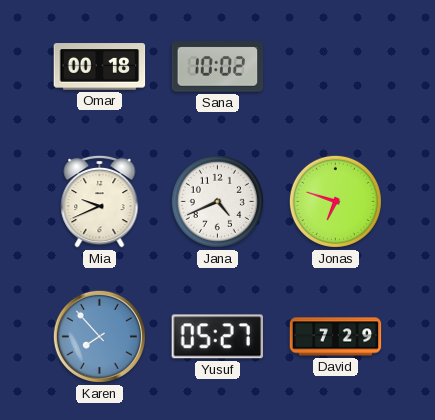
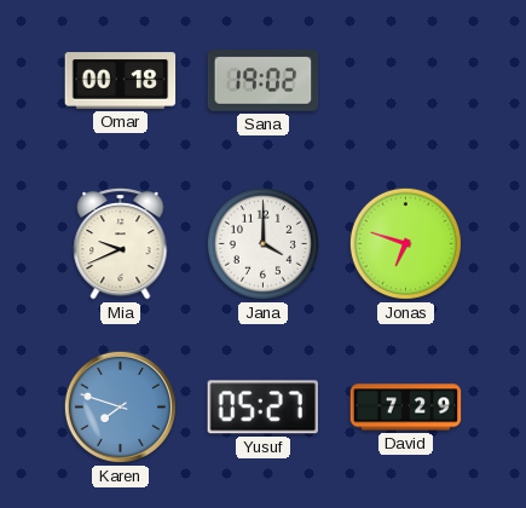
Sana: 10:02 -> 19:02
Jana: 4:41 -> 4:00
Karen: 7:53 -> 7:48
